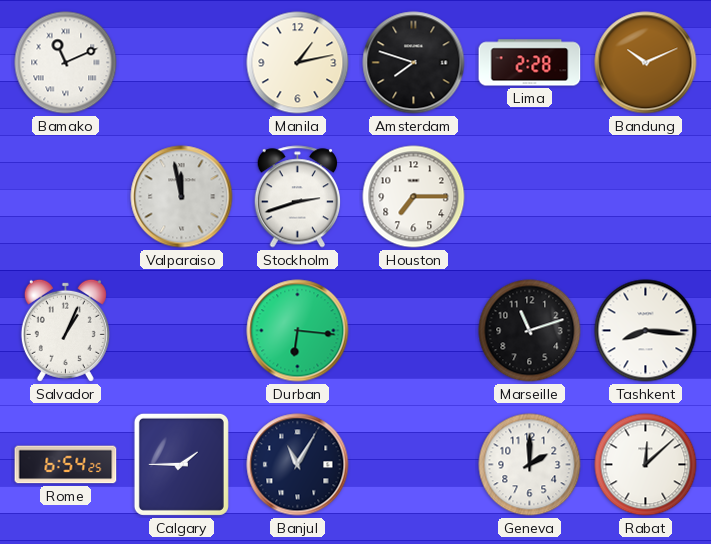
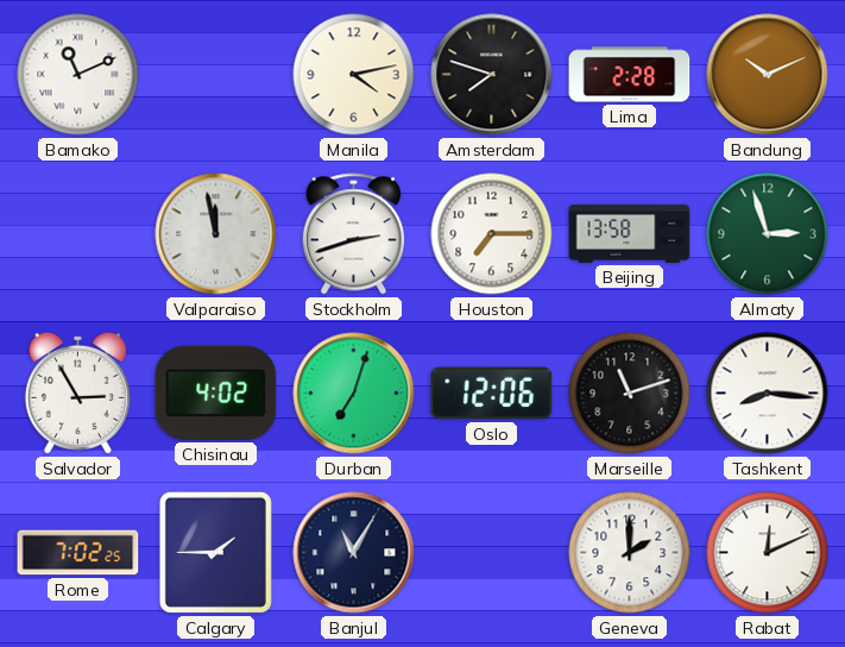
Manila: 1:13 -> 4:13
Beijing: none -> 13:58
Almaty: none -> 2:57
Salvador: 1:04 -> 2:55
Chisinau: none -> 4:02
Durban: 6:16 -> 7:03
Oslo: none -> 12:06
Rome: 6:54 -> 7:02
Rabat: 12:08 -> 12:11
